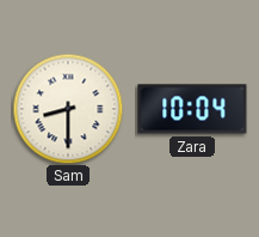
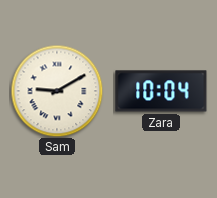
Sam: 8:30 -> 9:10
